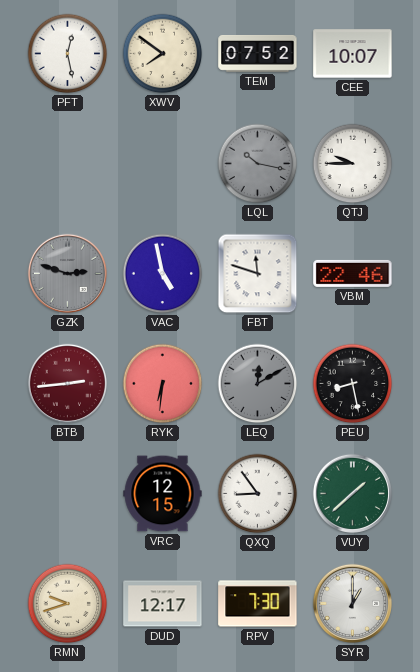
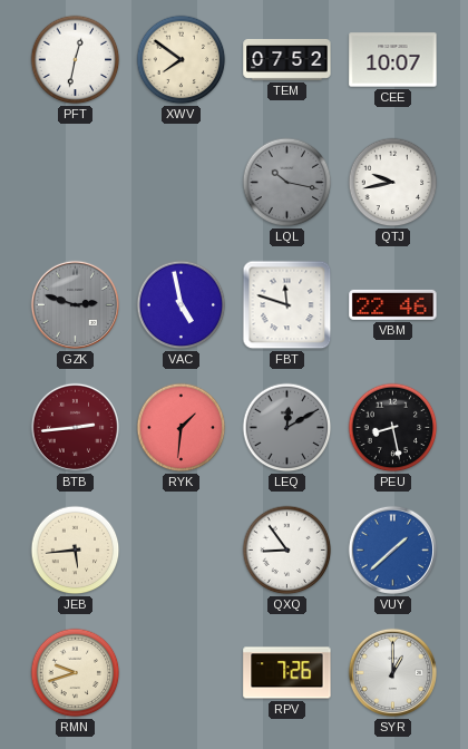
PFT: 12:28 -> 12:32
QTJ: 9:45 -> 9:43
RYK: 6:31 -> 1:31
JEB: none -> 5:44
VRC: 12:15 -> none
VUY dial: green -> blue
DUD: 12:17 -> none
RPV: 7:30 -> 7:26
